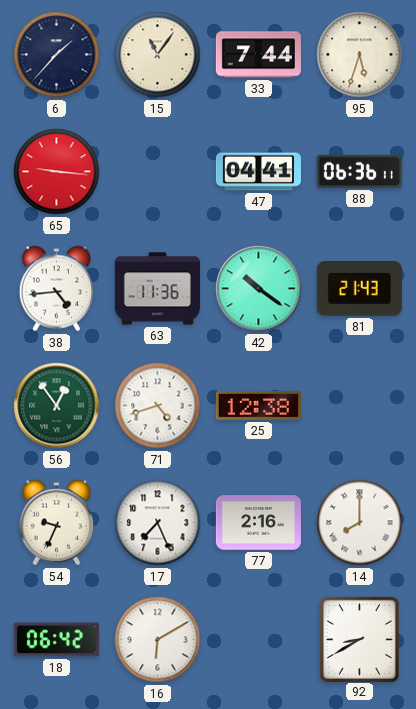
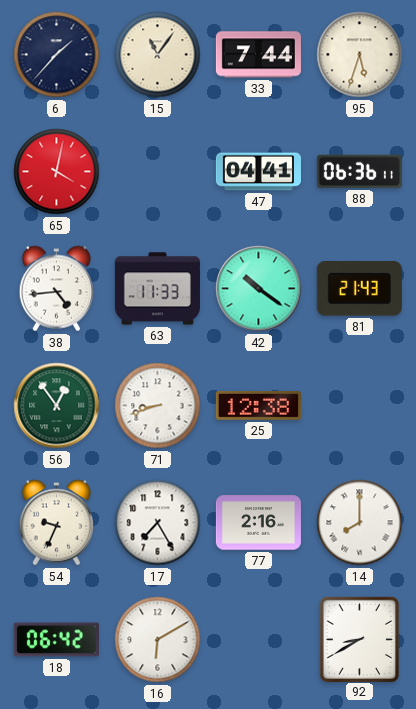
65: 9:16 -> 4:02
63: 11:36 -> 11:33
71: 4:42 -> 8:42
17: 7:26 -> 7:25
